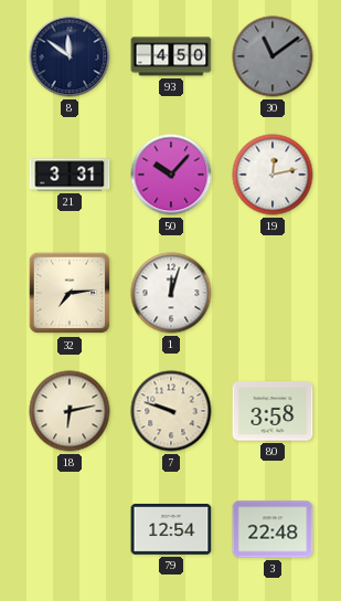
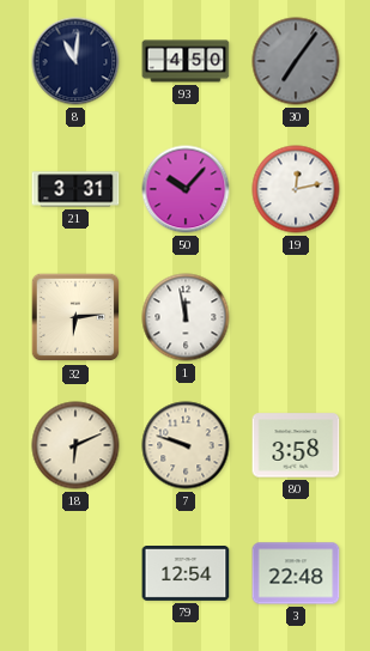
8: 11:51 -> 11:01
30: 11:09 -> 7:06
32: 7:14 -> 6:14
1: 12:03 -> 11:58
18: 6:13 -> 6:11
